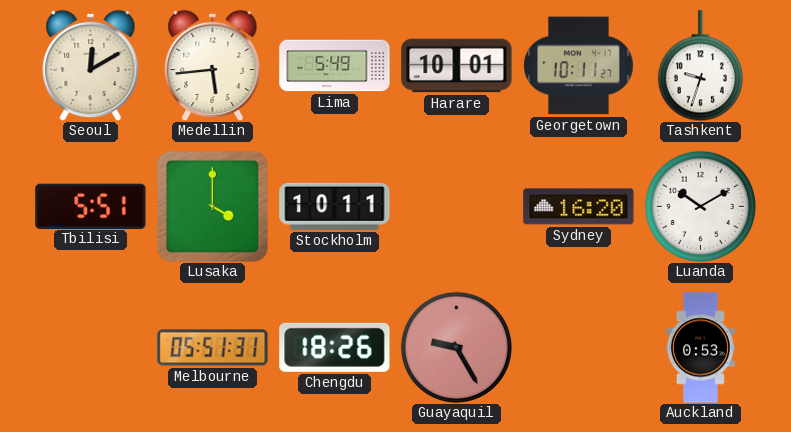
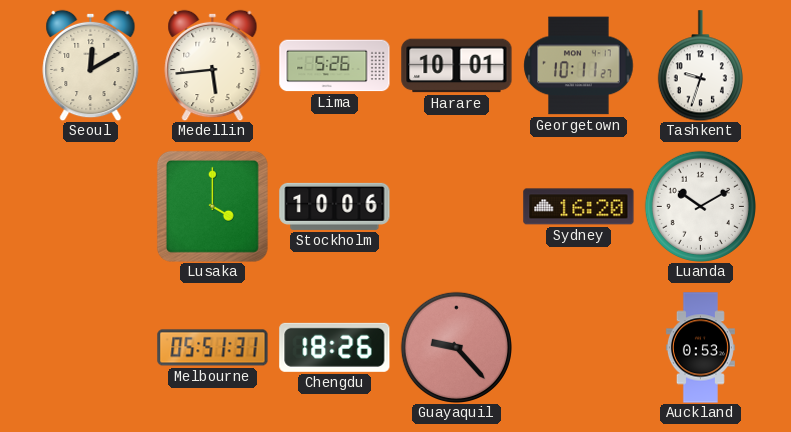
Lima: 5:49 -> 5:26
Tbilisi: 5:51 -> none
Stockholm: 10:11 -> 10:06
Guayaquil: 9:25 -> 9:23
